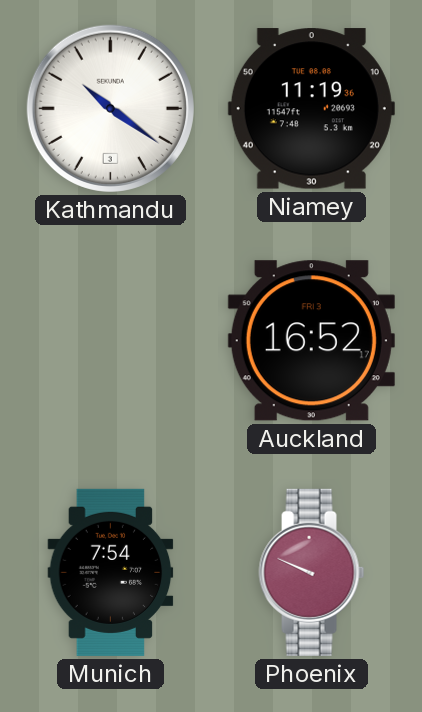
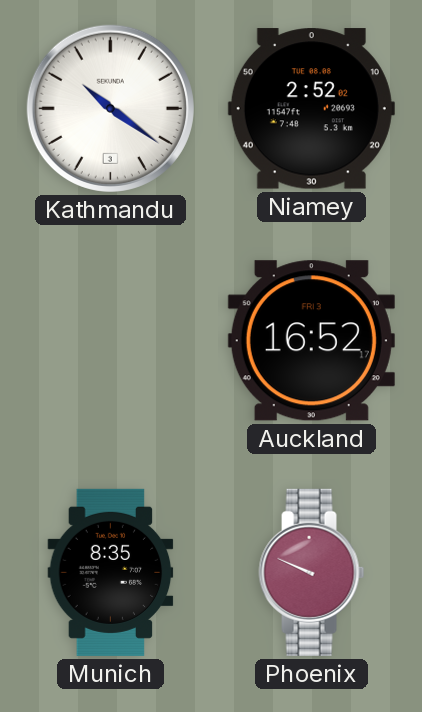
Niamey: 11:19 -> 2:52
Munich: 7:54 -> 8:35
